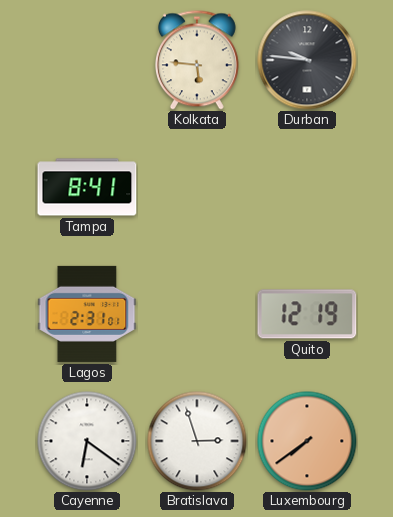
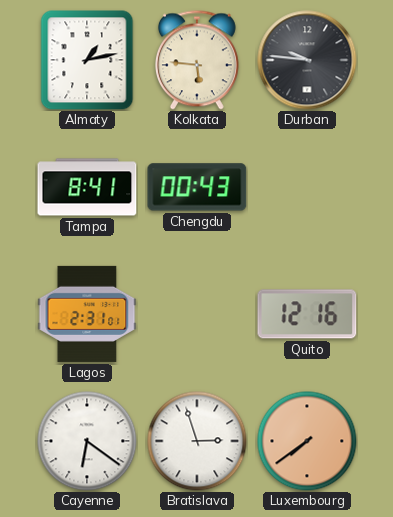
Almaty: none -> 1:13
Chengdu: none -> 00:43
Quito: 12:19 -> 12:16
